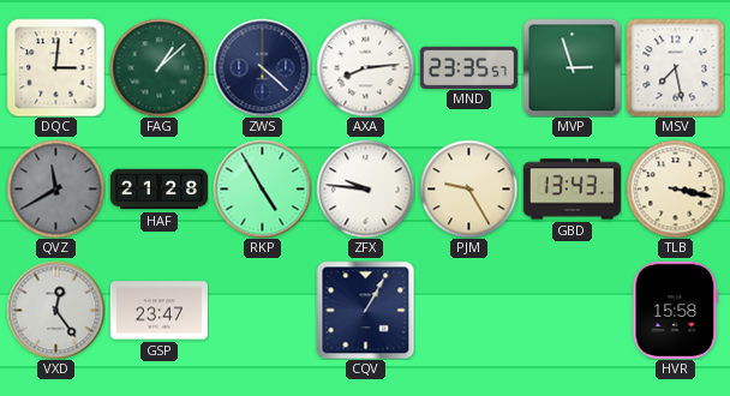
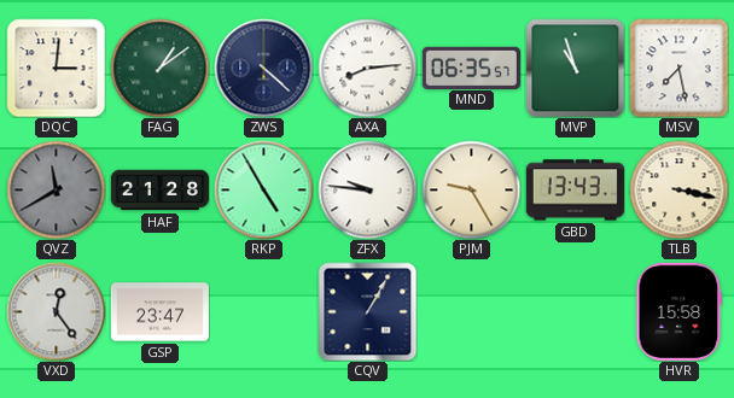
FAG: 1:08 -> 1:09
MND: 23:35 -> 06:35
MVP: 2:57 -> 10:57
